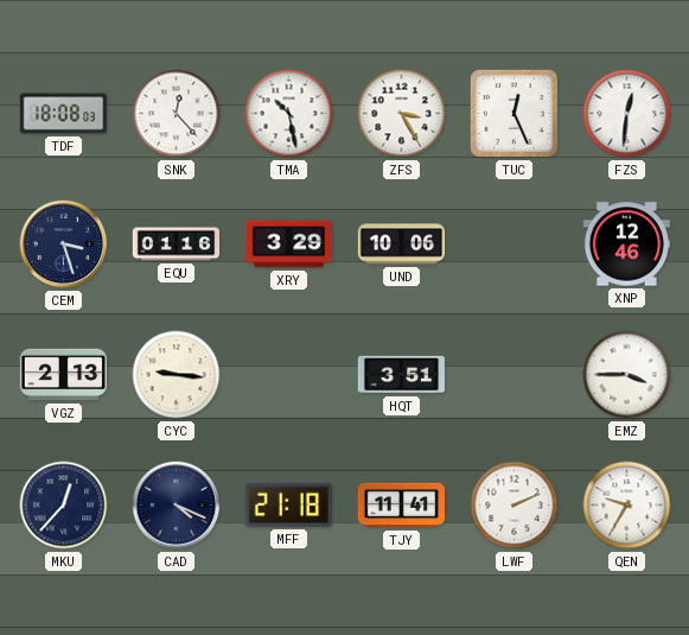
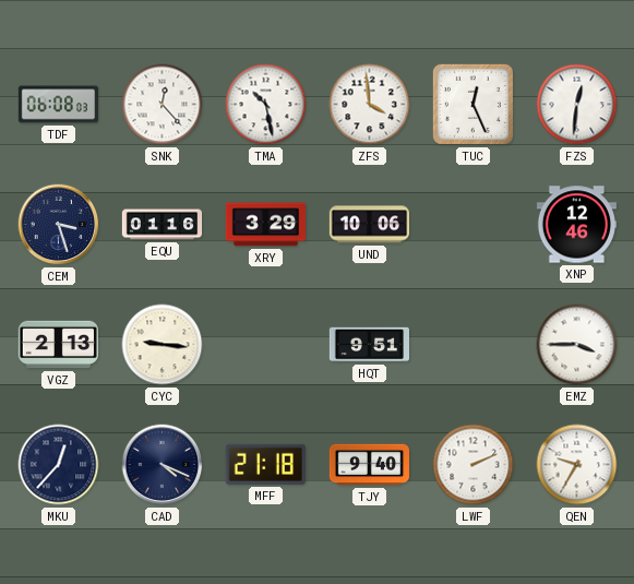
TDF: 18:08 -> 06:08
ZFS: 3:25 -> 3:59
HQT: 3:51 -> 9:51
TJY: 11:41 -> 9:40
